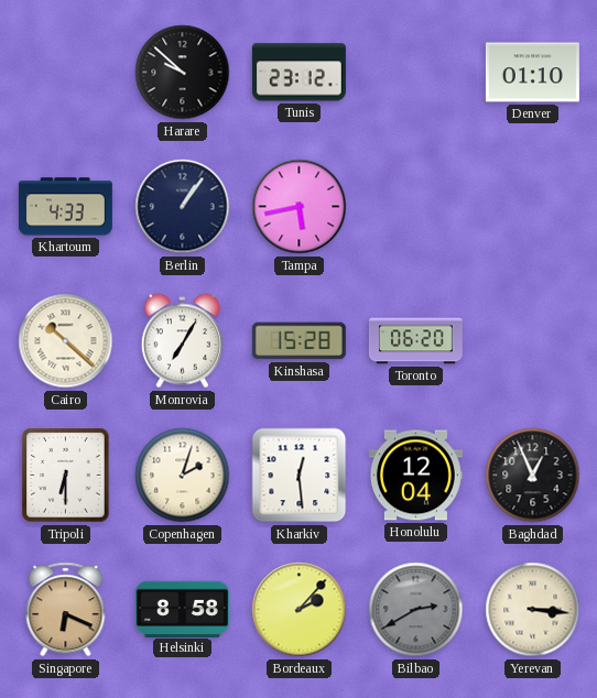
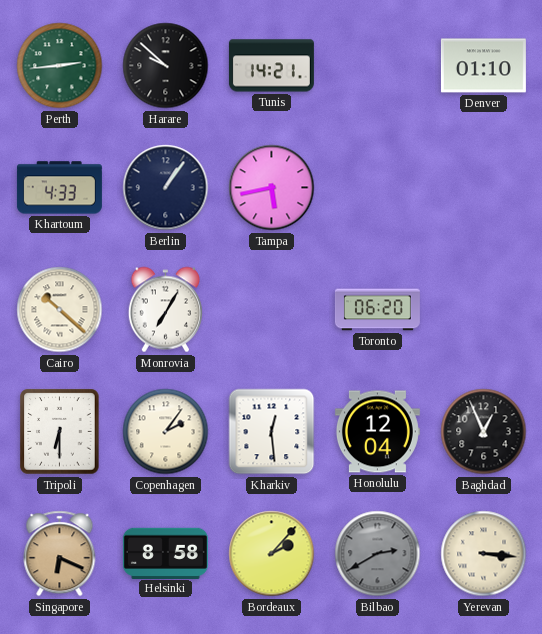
Perth: none -> 2:44
Tunis: 23:12 -> 14:21
Kinshasa: 15:28 -> none
Copenhagen: 2:03 -> 2:06
